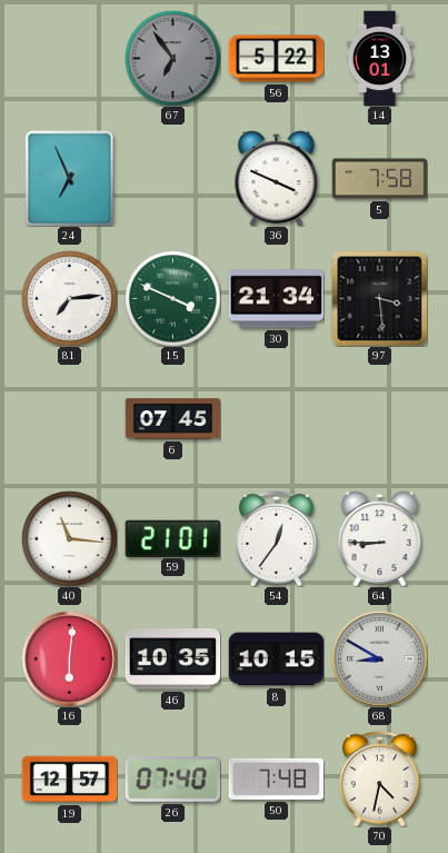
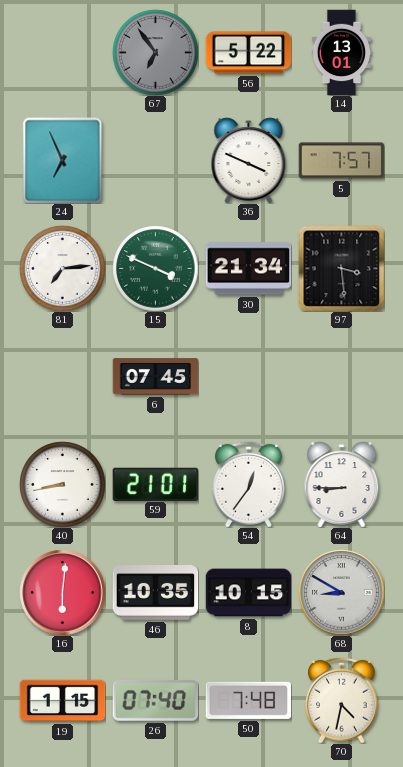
5: 7:58 -> 7:57
40: 11:16 -> 8:43
19: 12:57 -> 1:15
